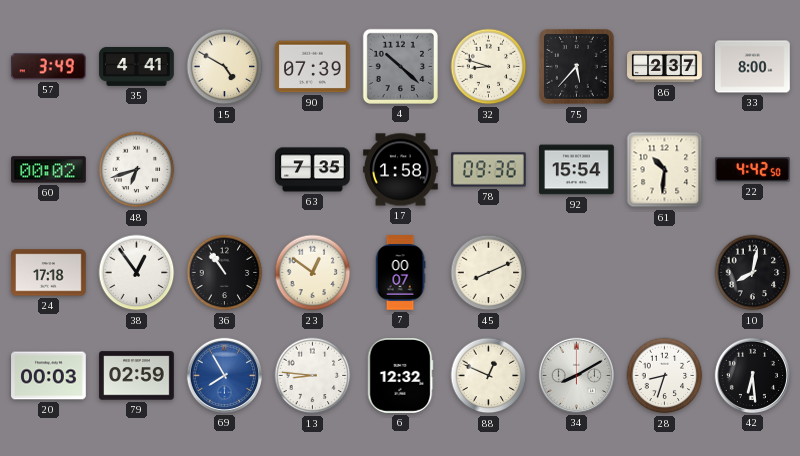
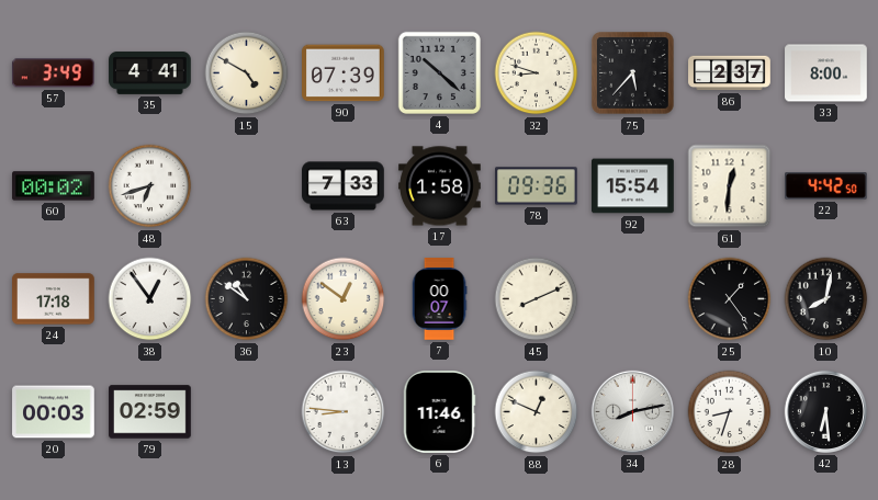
63: 7:35 -> 7:33
61: 10:31 -> 12:31
36: 10:54 -> 10:51
25: none -> 1:24
69: 7:55 -> none
6: 12:32 -> 11:46
34: 8:10 -> 8:13
